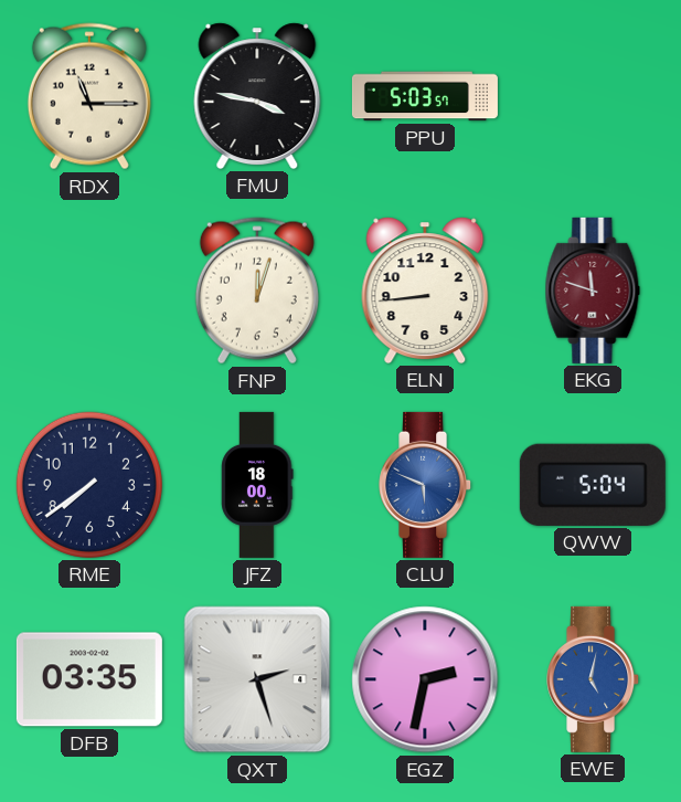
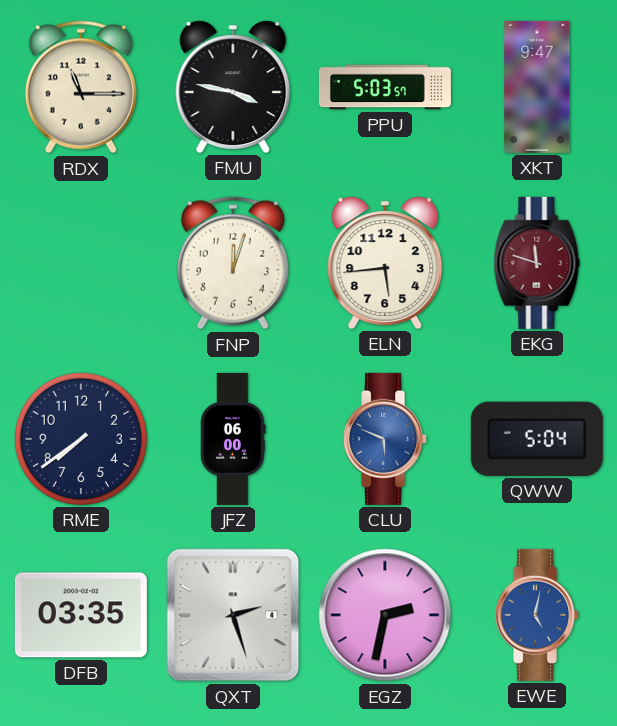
XKT: none -> 9:47
ELN: 8:44 -> 5:44
JFZ: 18:00 -> 06:00
